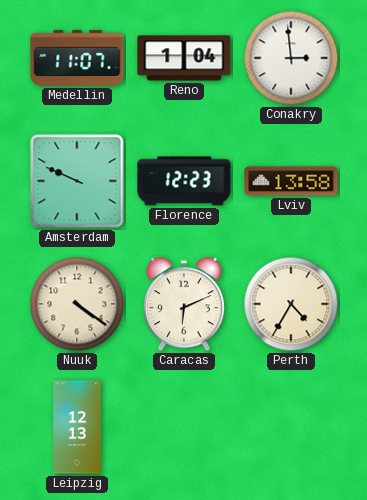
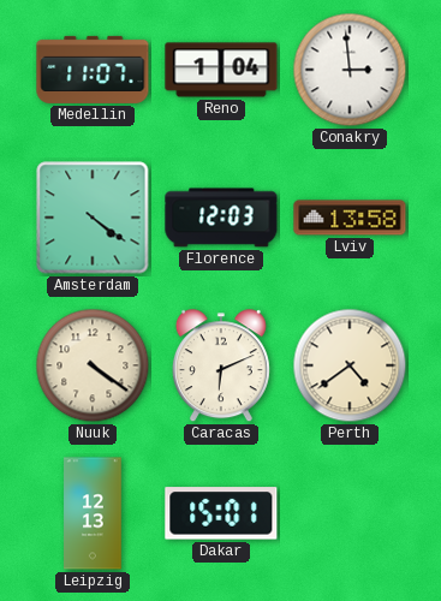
Amsterdam: 9:49 -> 4:21
Florence: 12:23 -> 12:03
Perth: 4:35 -> 4:39
Dakar: none -> 15:01
